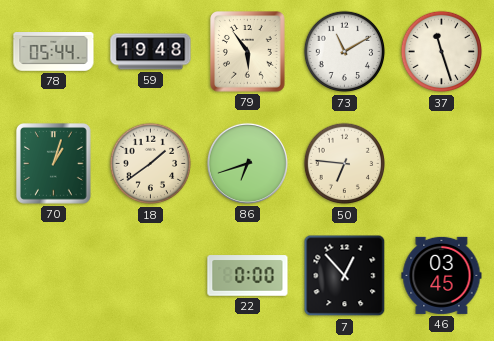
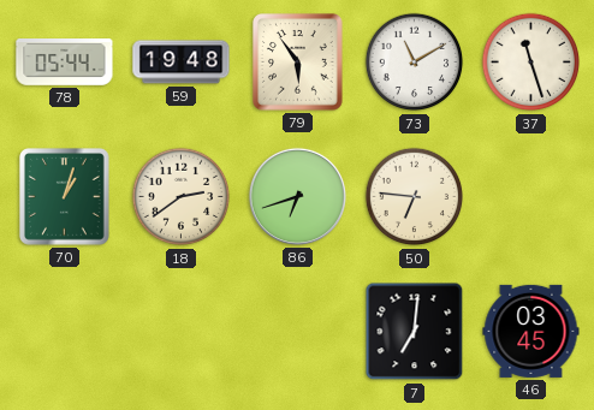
18: 1:39 -> 2:39
22: 0:00 -> none
7: 12:53 -> 7:01
